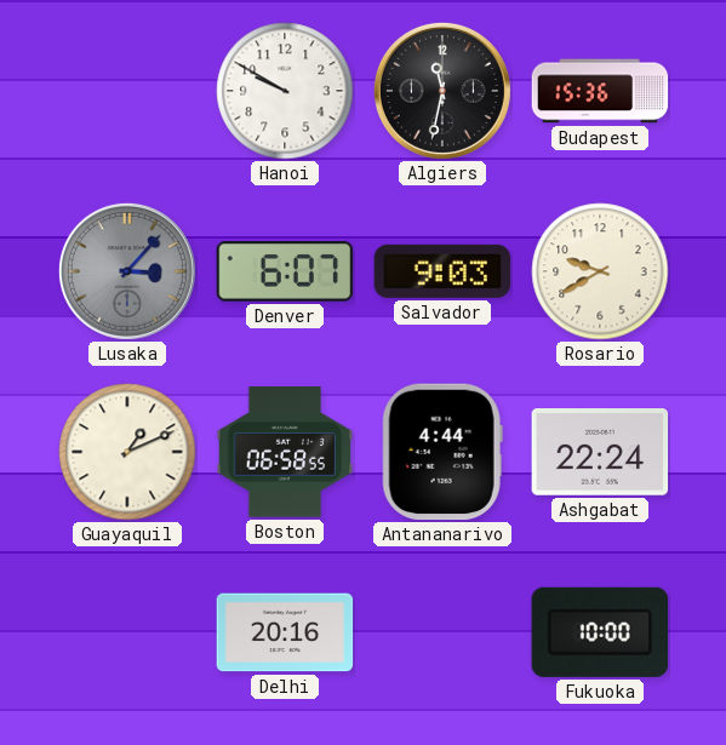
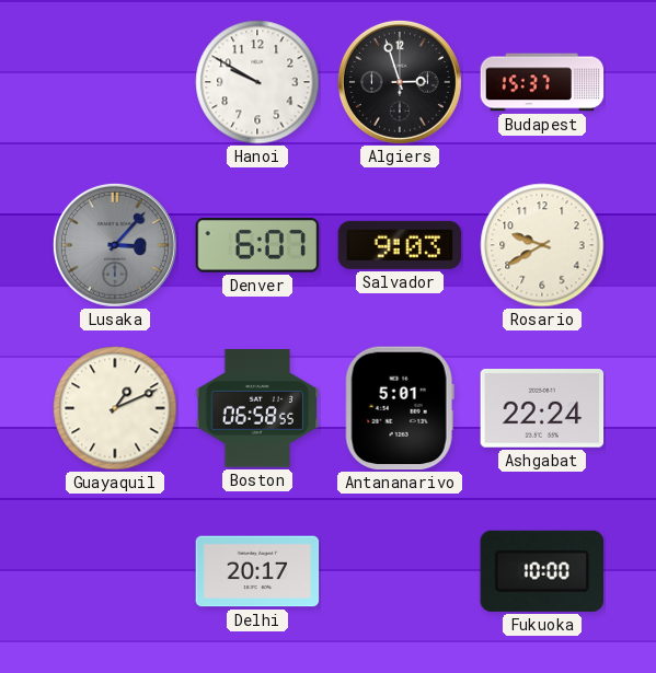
Algiers: 11:32 -> 2:57
Budapest: 15:36 -> 15:37
Antananarivo: 4:44 -> 5:01
Delhi: 20:16 -> 20:17
